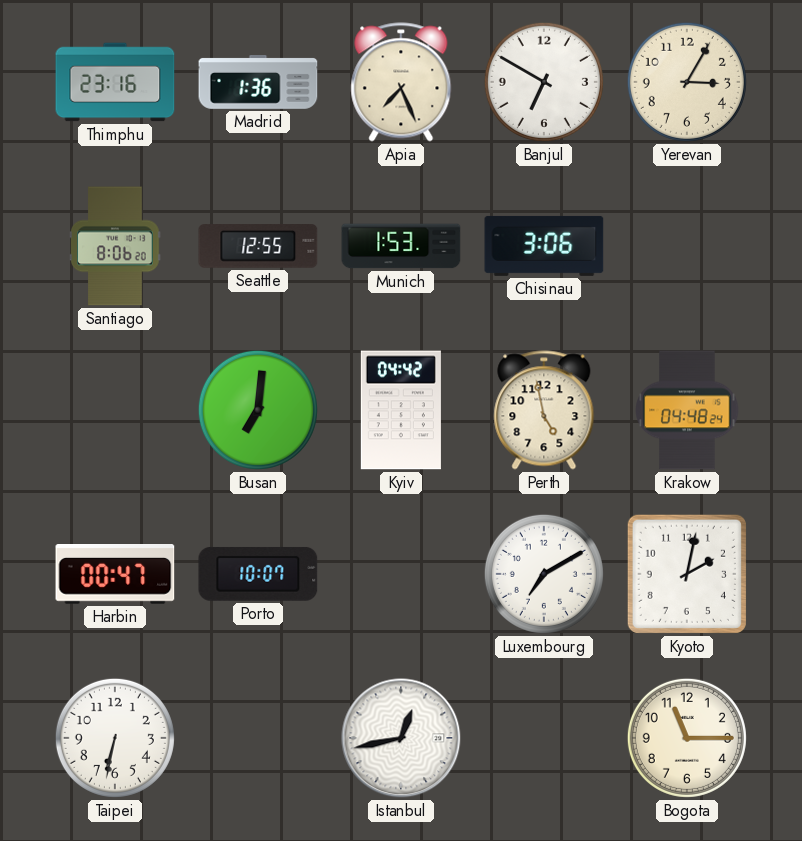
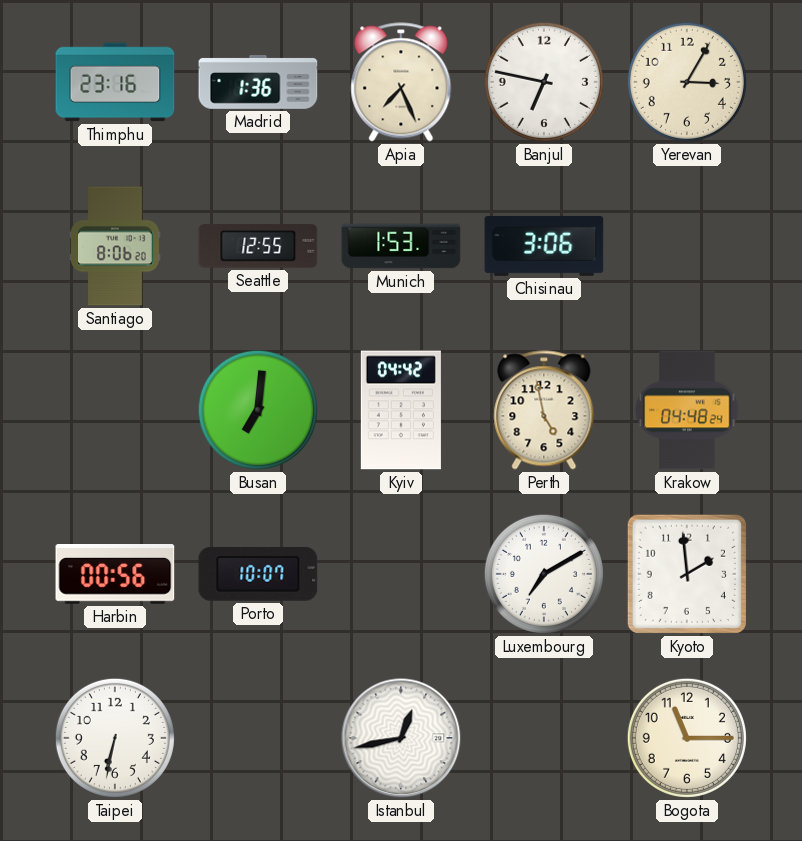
Banjul: 6:50 -> 6:47
Harbin: 00:47 -> 00:56
Kyoto: 2:02 -> 1:59
